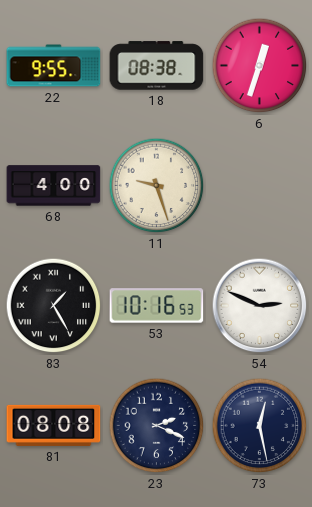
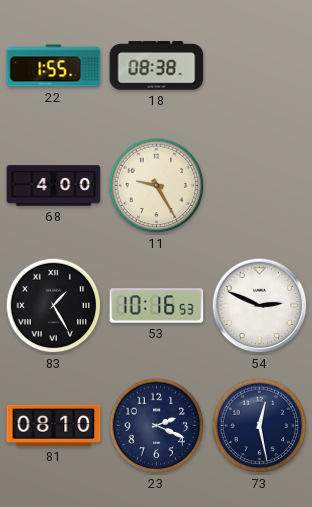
22: 9:55 -> 1:55
6: 12:33 -> none
11: 9:27 -> 9:25
81: 08:08 -> 08:10
